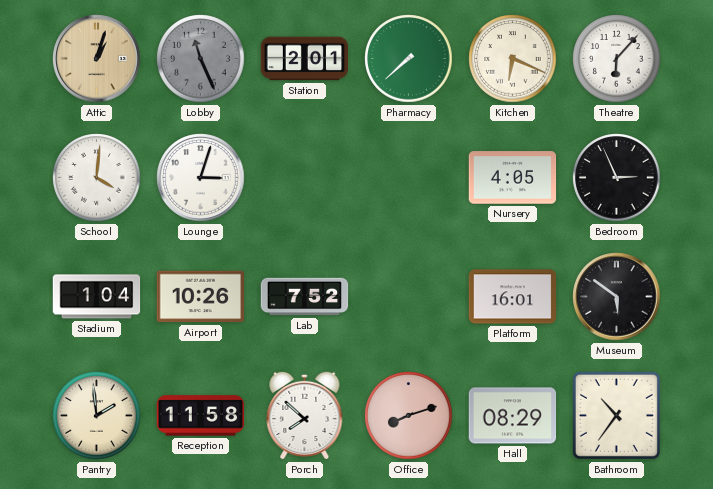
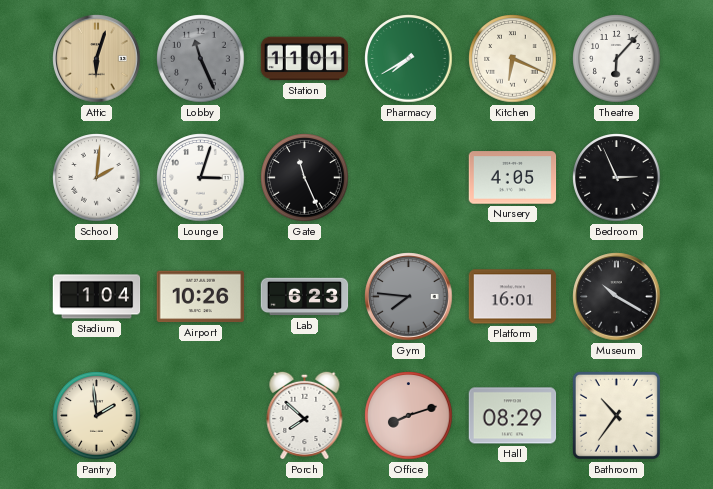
Attic: 1:03 -> 6:03
Station: 2:01 -> 11:01
Pharmacy: 7:38 -> 7:40
School: 4:01 -> 2:01
Gate: none -> 11:26
Lab: 7:52 -> 6:23
Gym: none -> 7:46
Museum: 5:51 -> 10:20
Reception: 11:58 -> none
